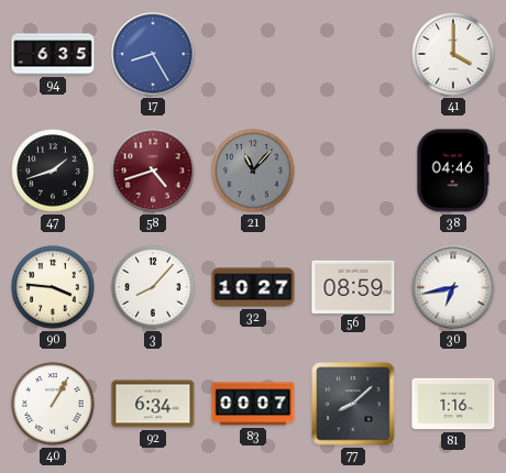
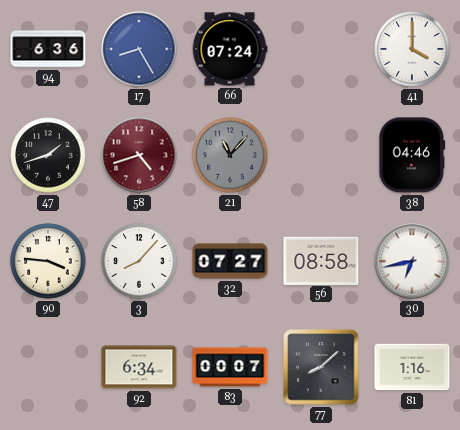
94: 6:35 -> 6:36
66: none -> 07:24
32: 10:27 -> 07:27
56: 08:59 -> 08:58
40: 1:05 -> none
